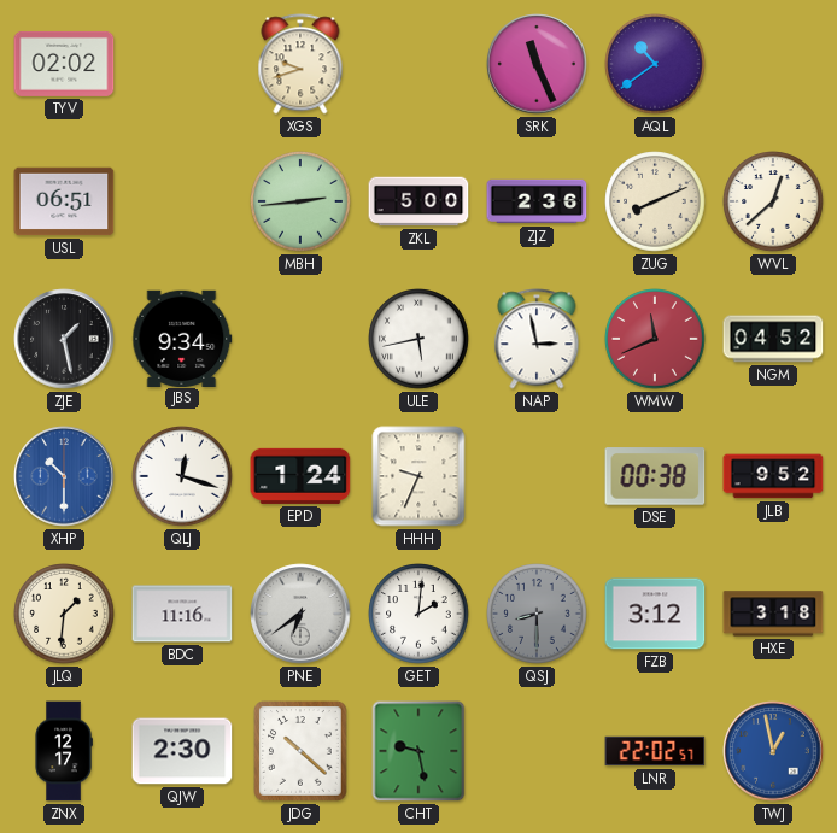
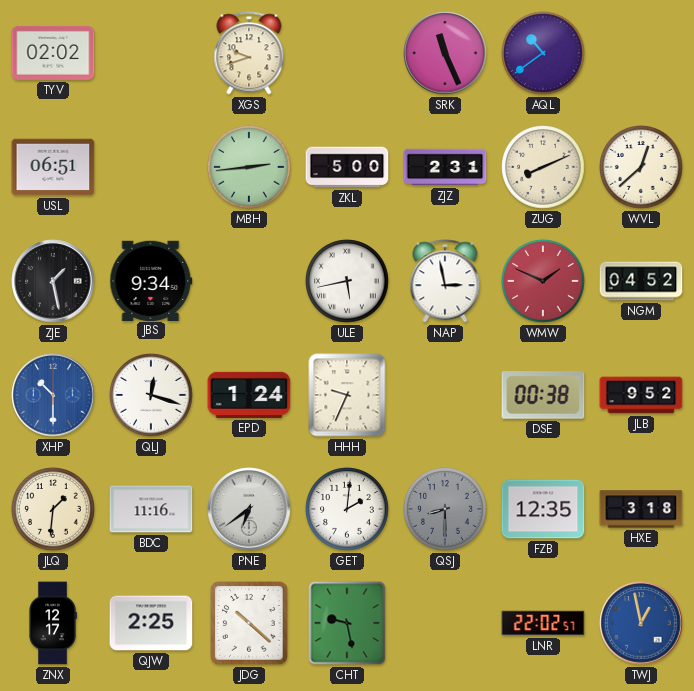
ZJZ: 2:36 -> 2:31
WMW: 11:41 -> 1:49
FZB: 3:12 -> 12:35
QJW: 2:30 -> 2:25
